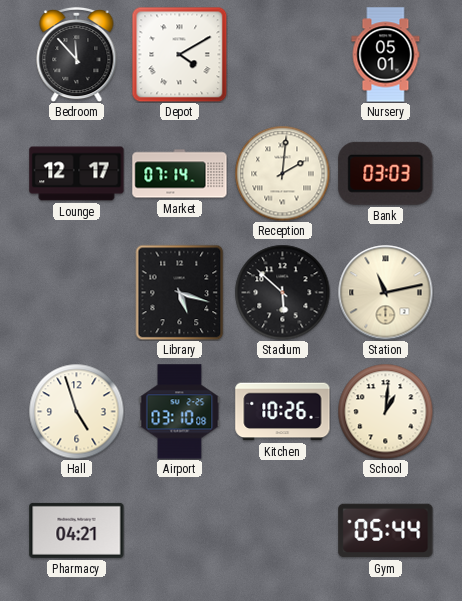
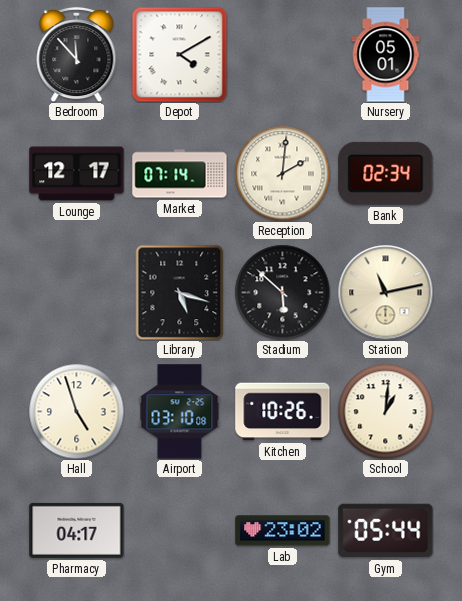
Bank: 03:03 -> 02:34
Pharmacy: 04:21 -> 04:17
Lab: none -> 23:02
